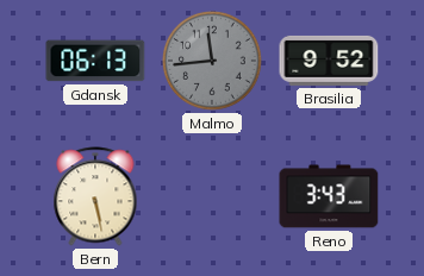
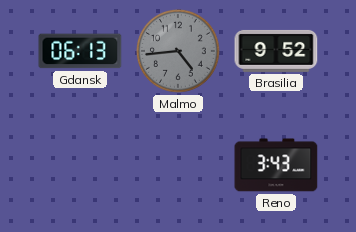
Malmo: 11:44 -> 4:44
Bern: 5:28 -> none
